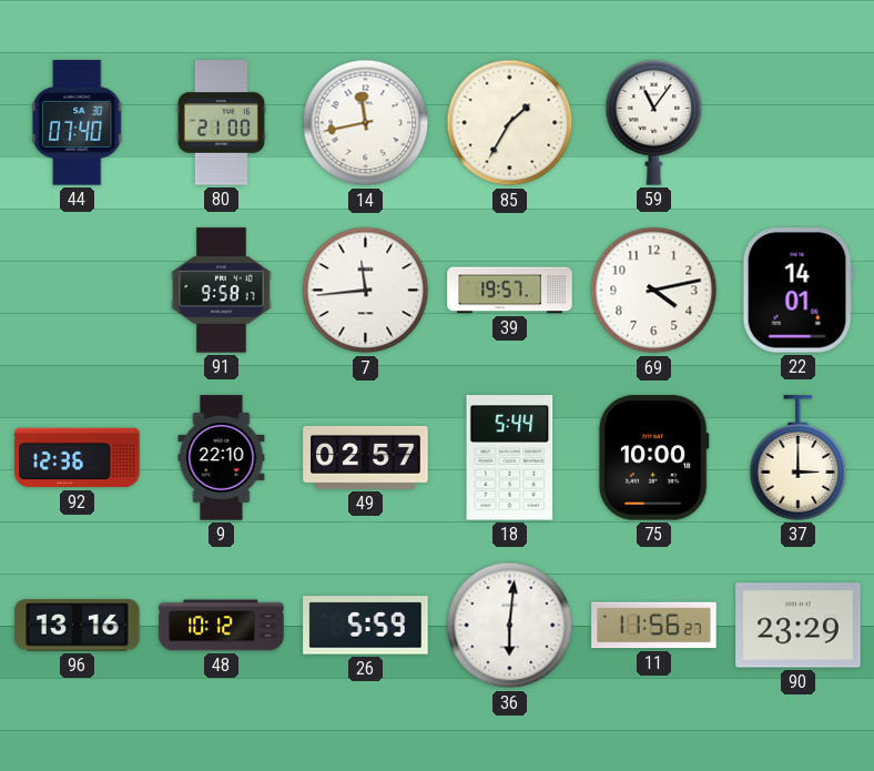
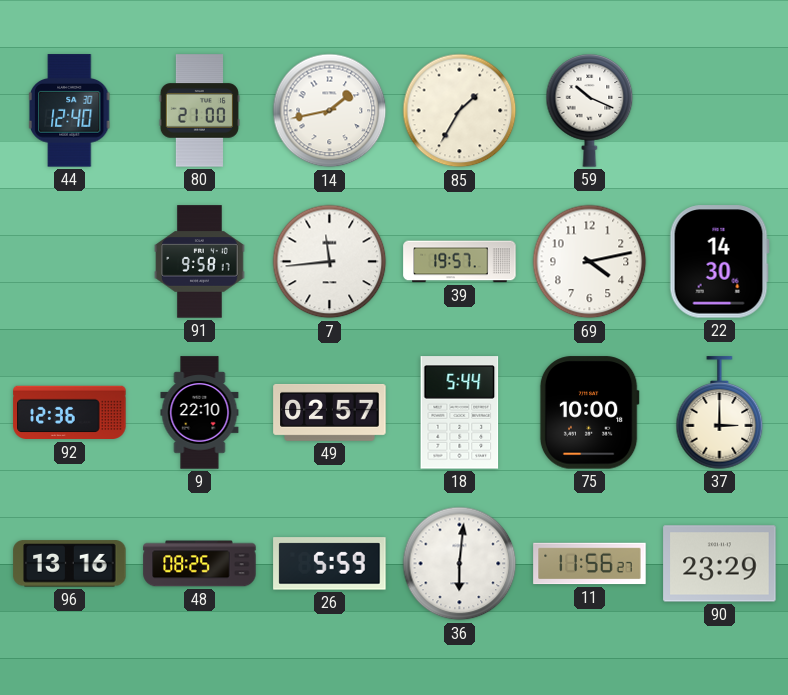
44: 07:40 -> 12:40
14: 11:43 -> 1:43
59: 11:06 -> 10:19
22: 14:01 -> 14:30
48: 10:12 -> 08:25
